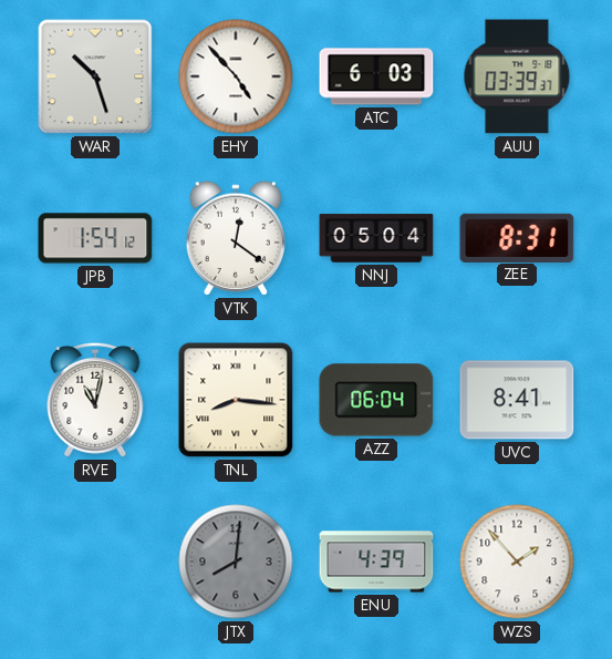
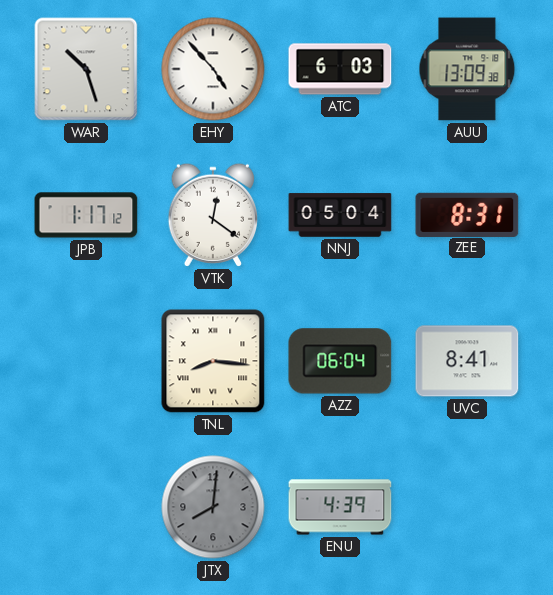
AUU: 03:39 -> 13:09
JPB: 1:54 -> 1:17
RVE: 11:02 -> none
WZS: 1:53 -> none
